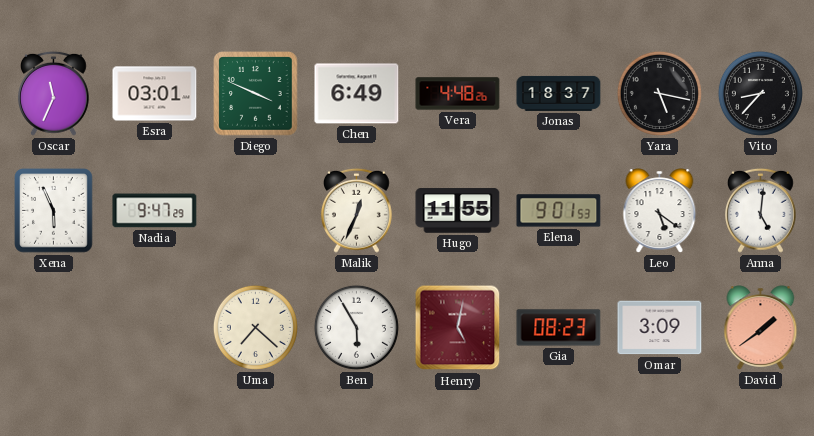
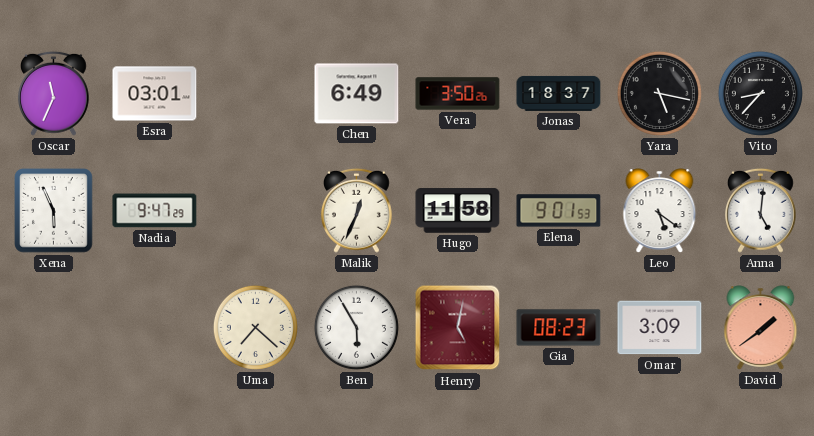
Diego: 3:49 -> none
Vera: 4:48 -> 3:50
Hugo: 11:55 -> 11:58
